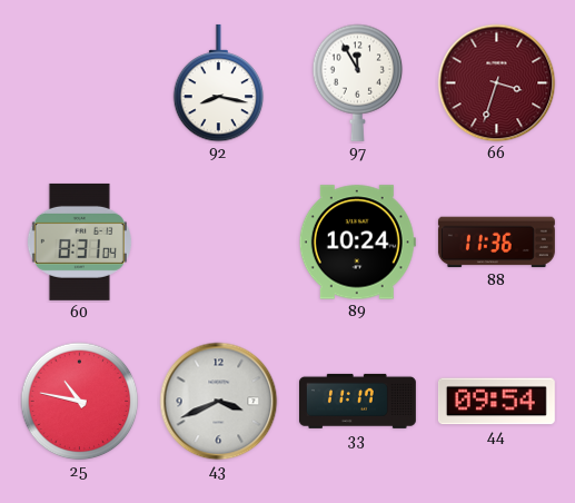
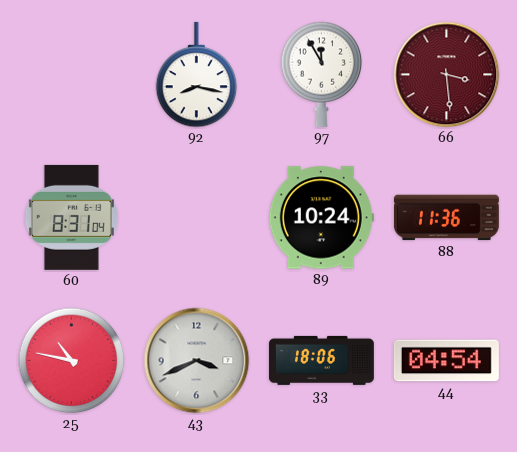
66: 3:33 -> 3:29
33: 11:17 -> 18:06
44: 09:54 -> 04:54
